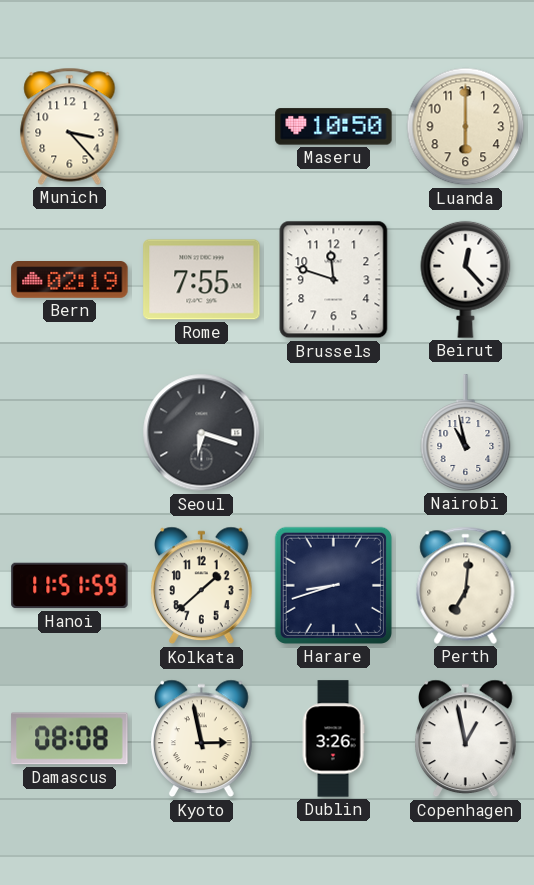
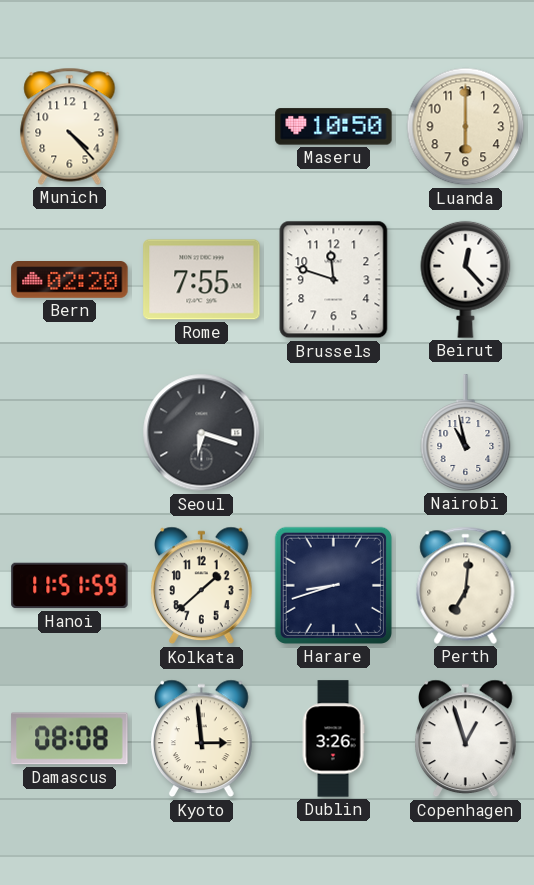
Munich: 3:23 -> 4:23
Bern: 02:19 -> 02:20
Kyoto: 2:58 -> 2:59
Copenhagen: 12:58 -> 12:57
